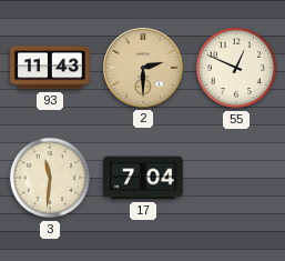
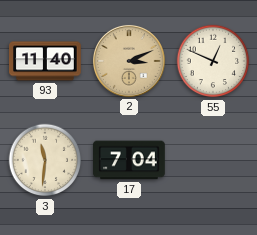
93: 11:43 -> 11:40
2: 2:30 -> 3:11
